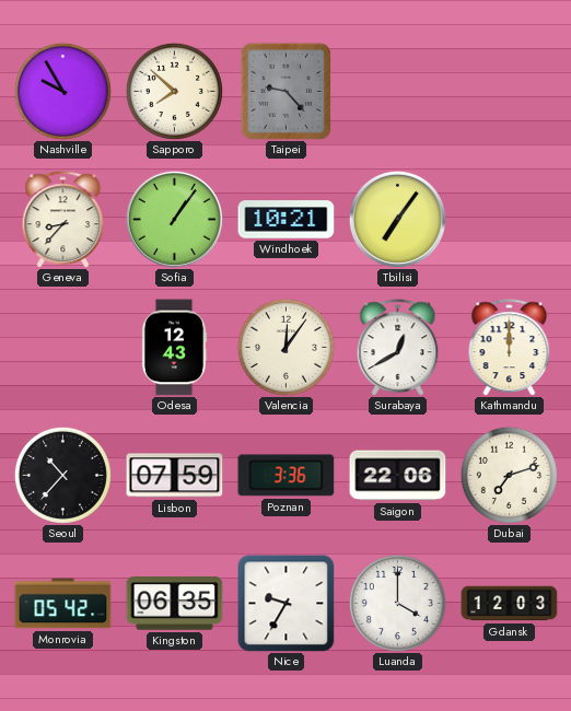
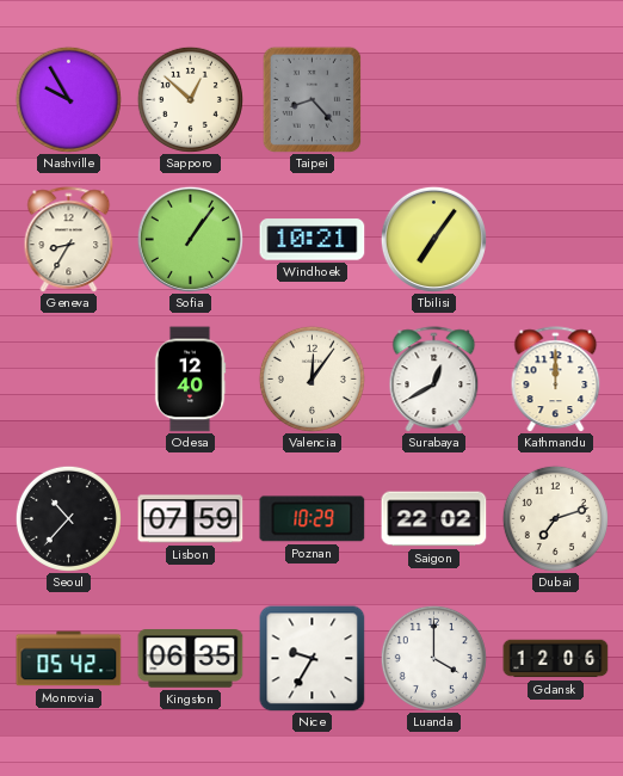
Sapporo: 7:52 -> 12:52
Taipei: 9:23 -> 8:23
Geneva: 8:37 -> 8:35
Odesa: 12:43 -> 12:40
Poznan: 3:36 -> 10:29
Saigon: 22:06 -> 22:02
Gdansk: 12:03 -> 12:06
